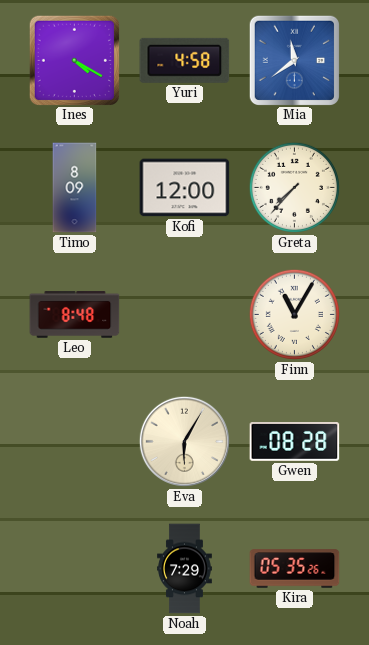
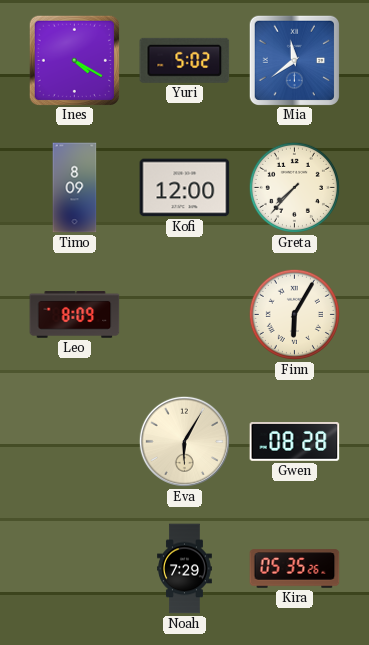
Yuri: 4:58 -> 5:02
Leo: 8:48 -> 8:09
Finn: 11:05 -> 6:05
